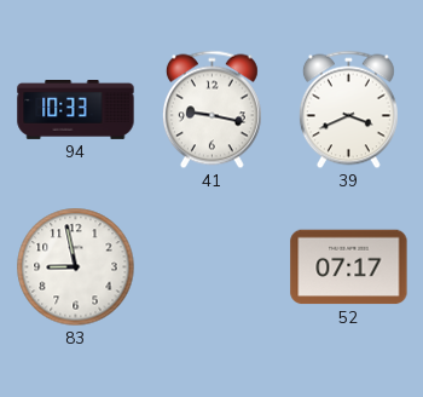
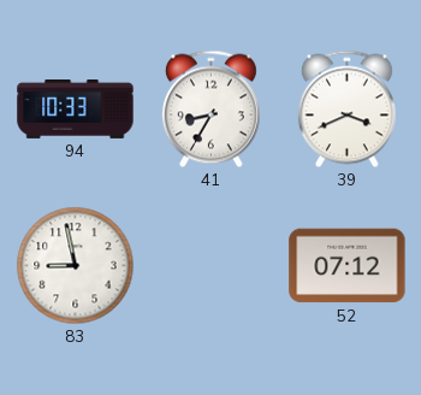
41: 9:17 -> 8:35
52: 07:17 -> 07:12
